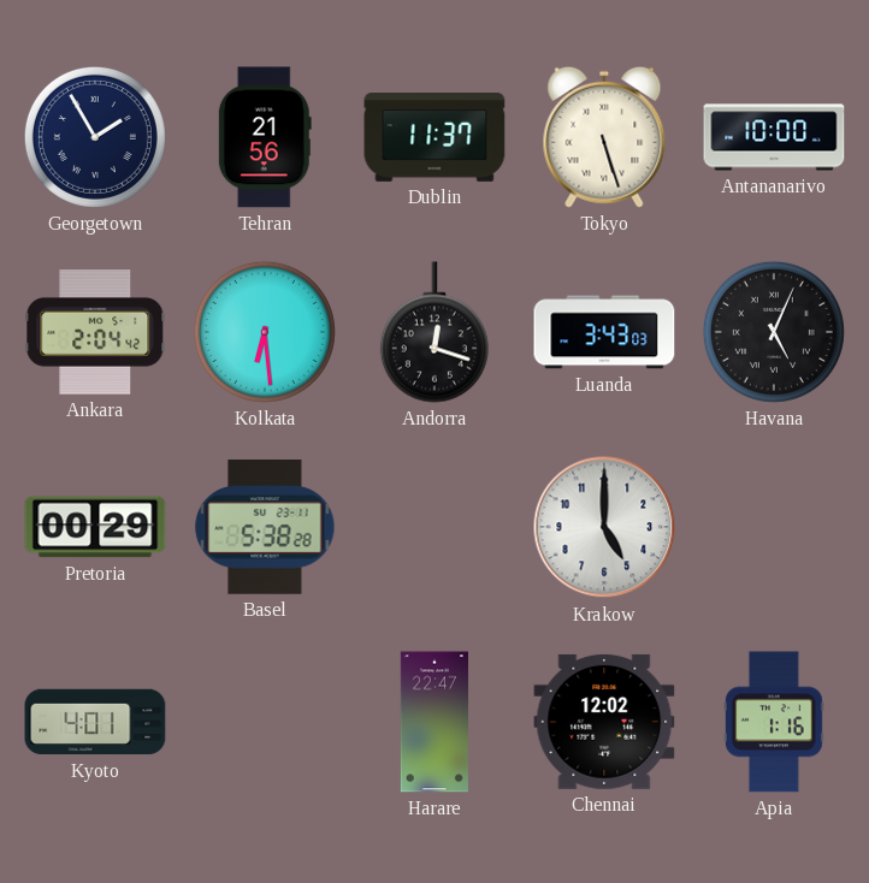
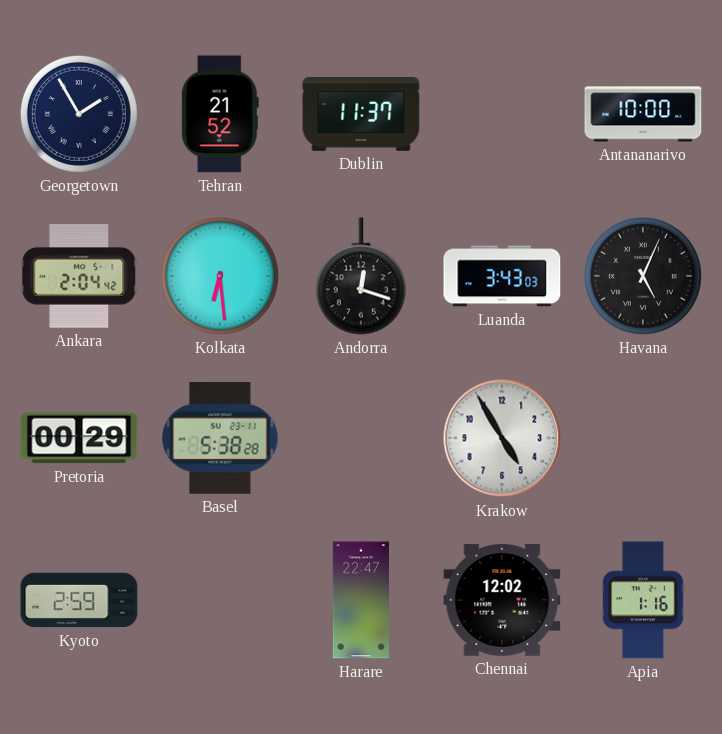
Tehran: 21:56 -> 21:52
Tokyo: 5:27 -> none
Krakow: 5:00 -> 4:55
Kyoto: 4:01 -> 2:59
